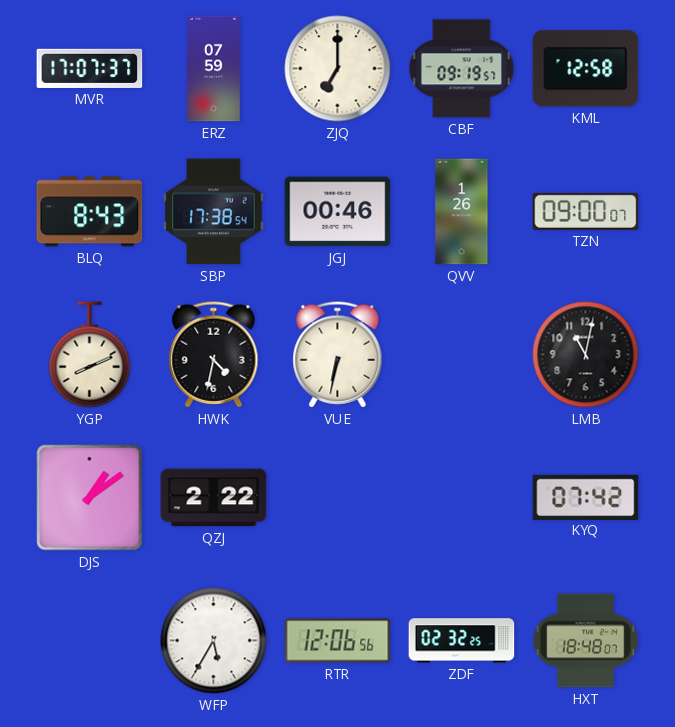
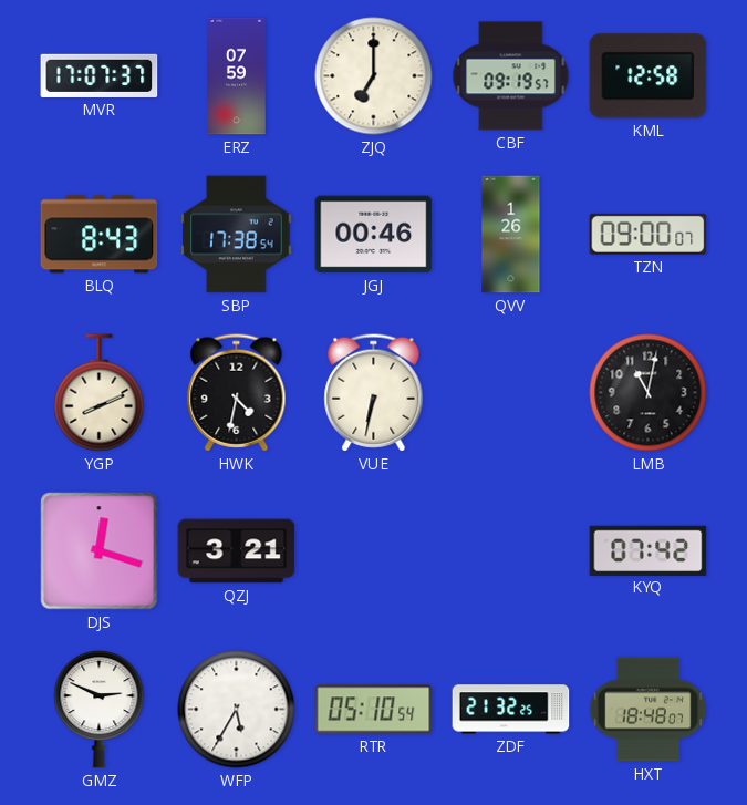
DJS: 1:09 -> 12:18
QZJ: 2:22 -> 3:21
GMZ: none -> 2:49
RTR: 12:06 -> 05:10
ZDF: 02:32 -> 21:32
